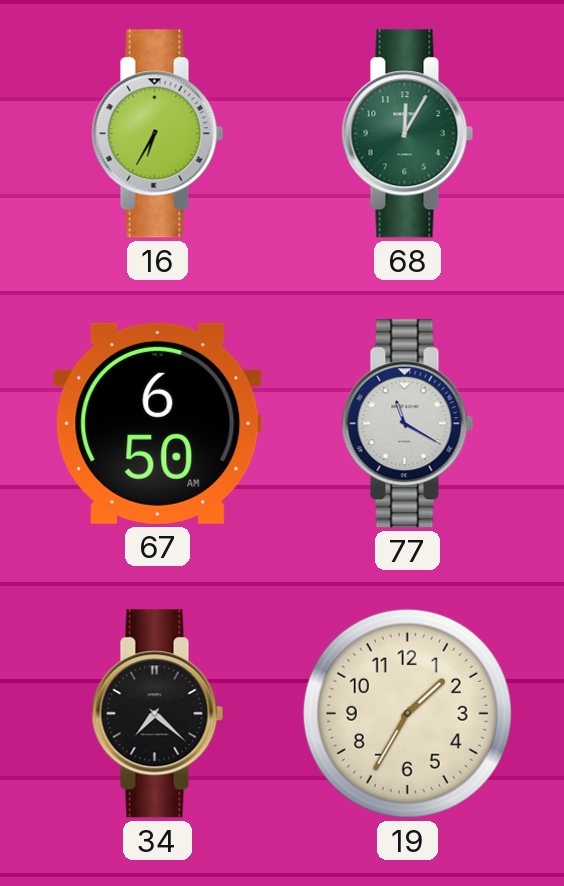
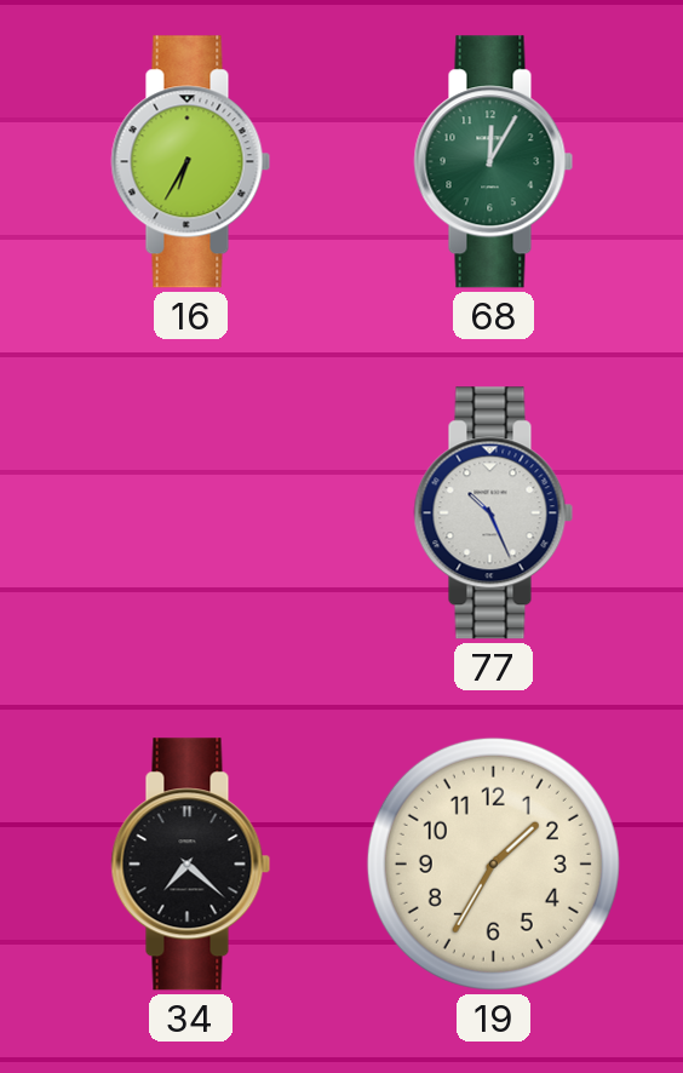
67: 6:50 -> none
77: 11:20 -> 10:26
